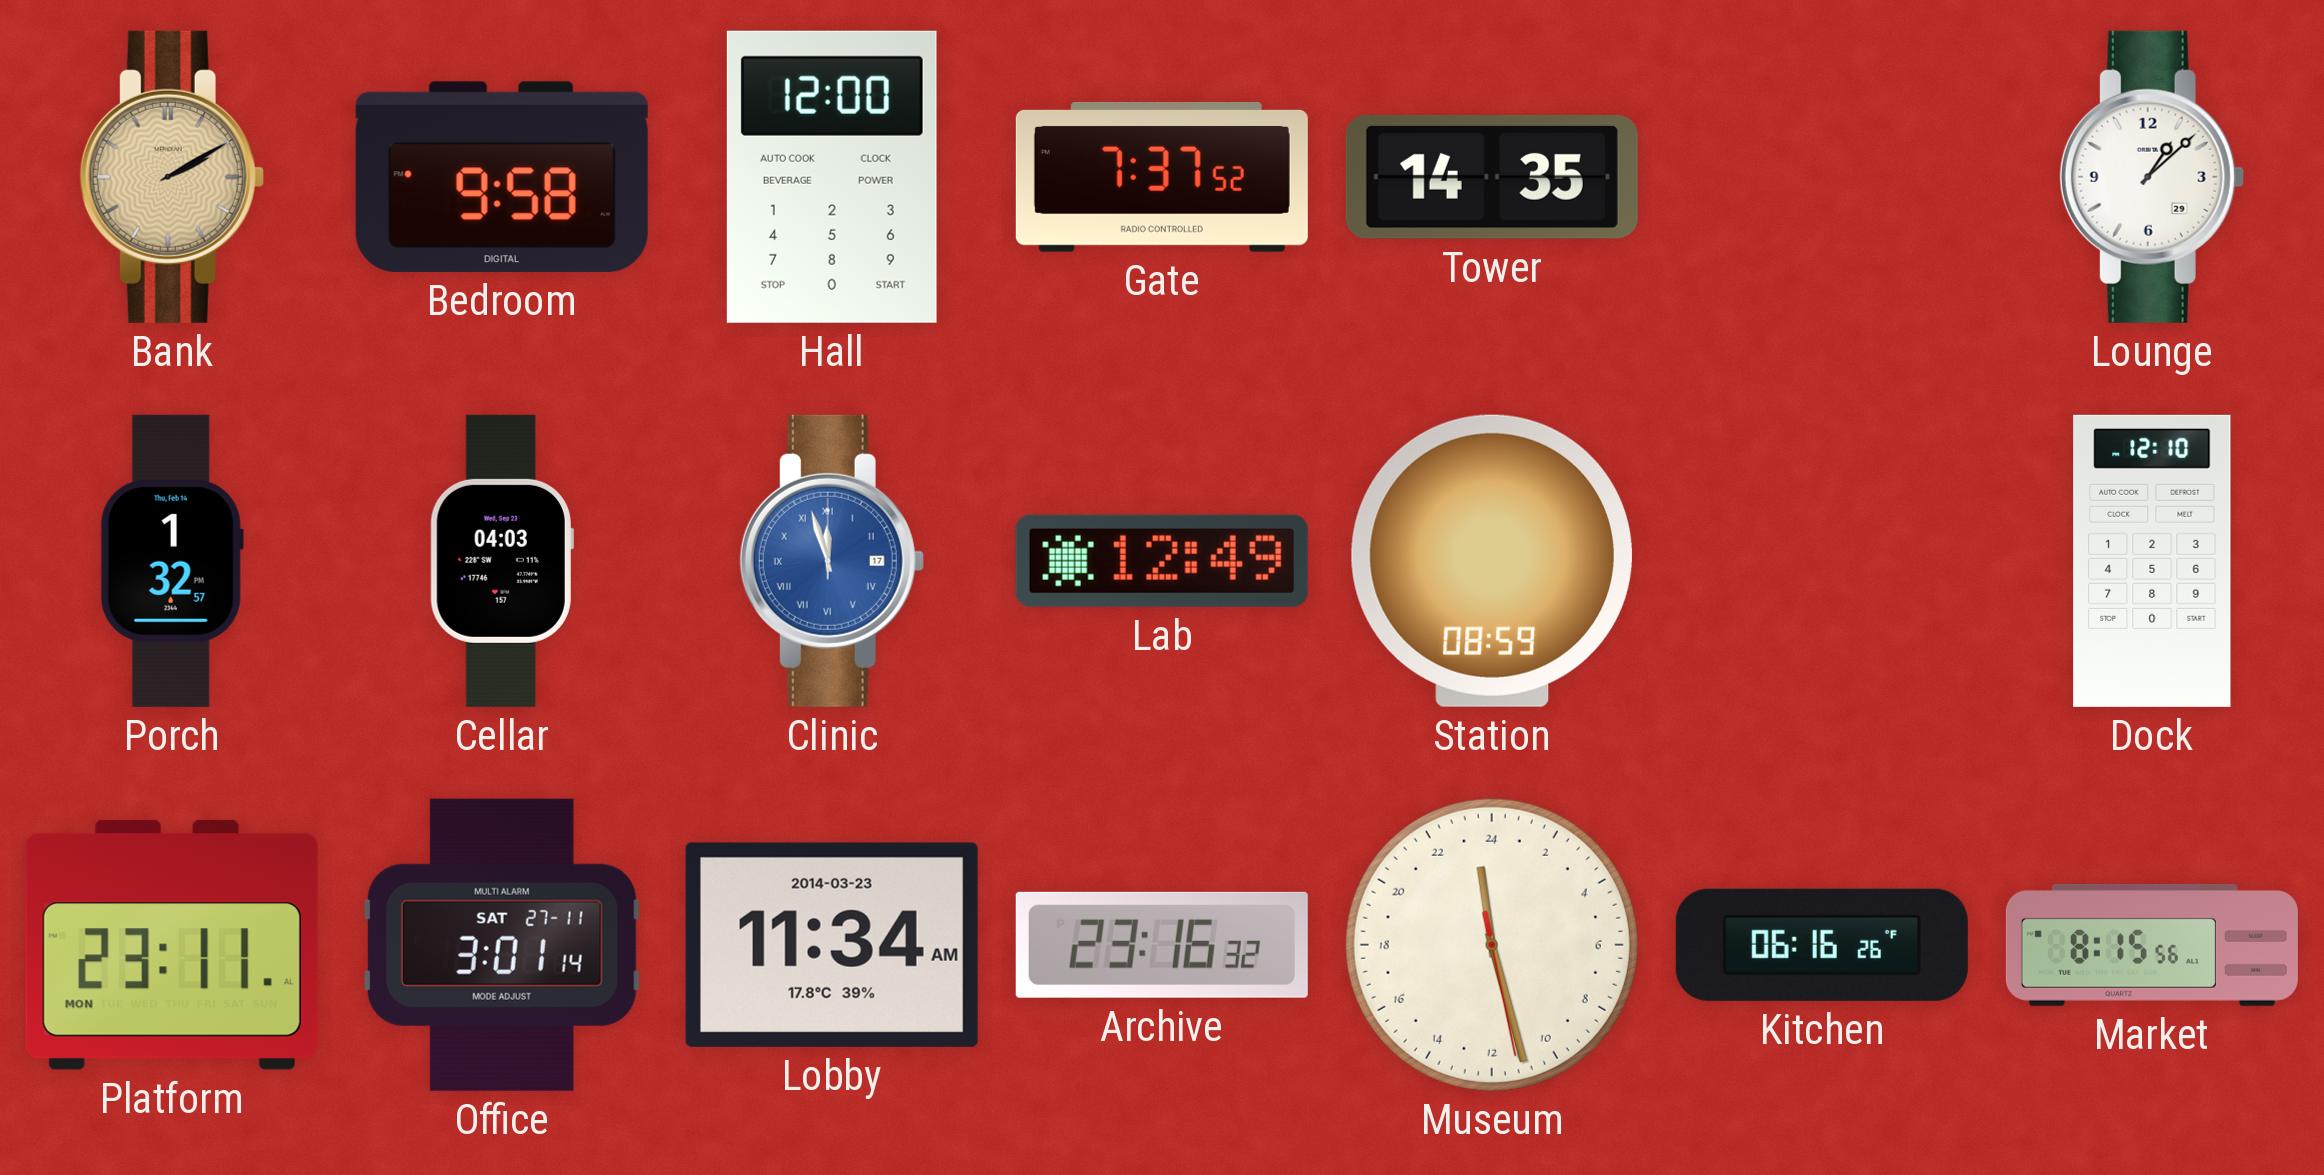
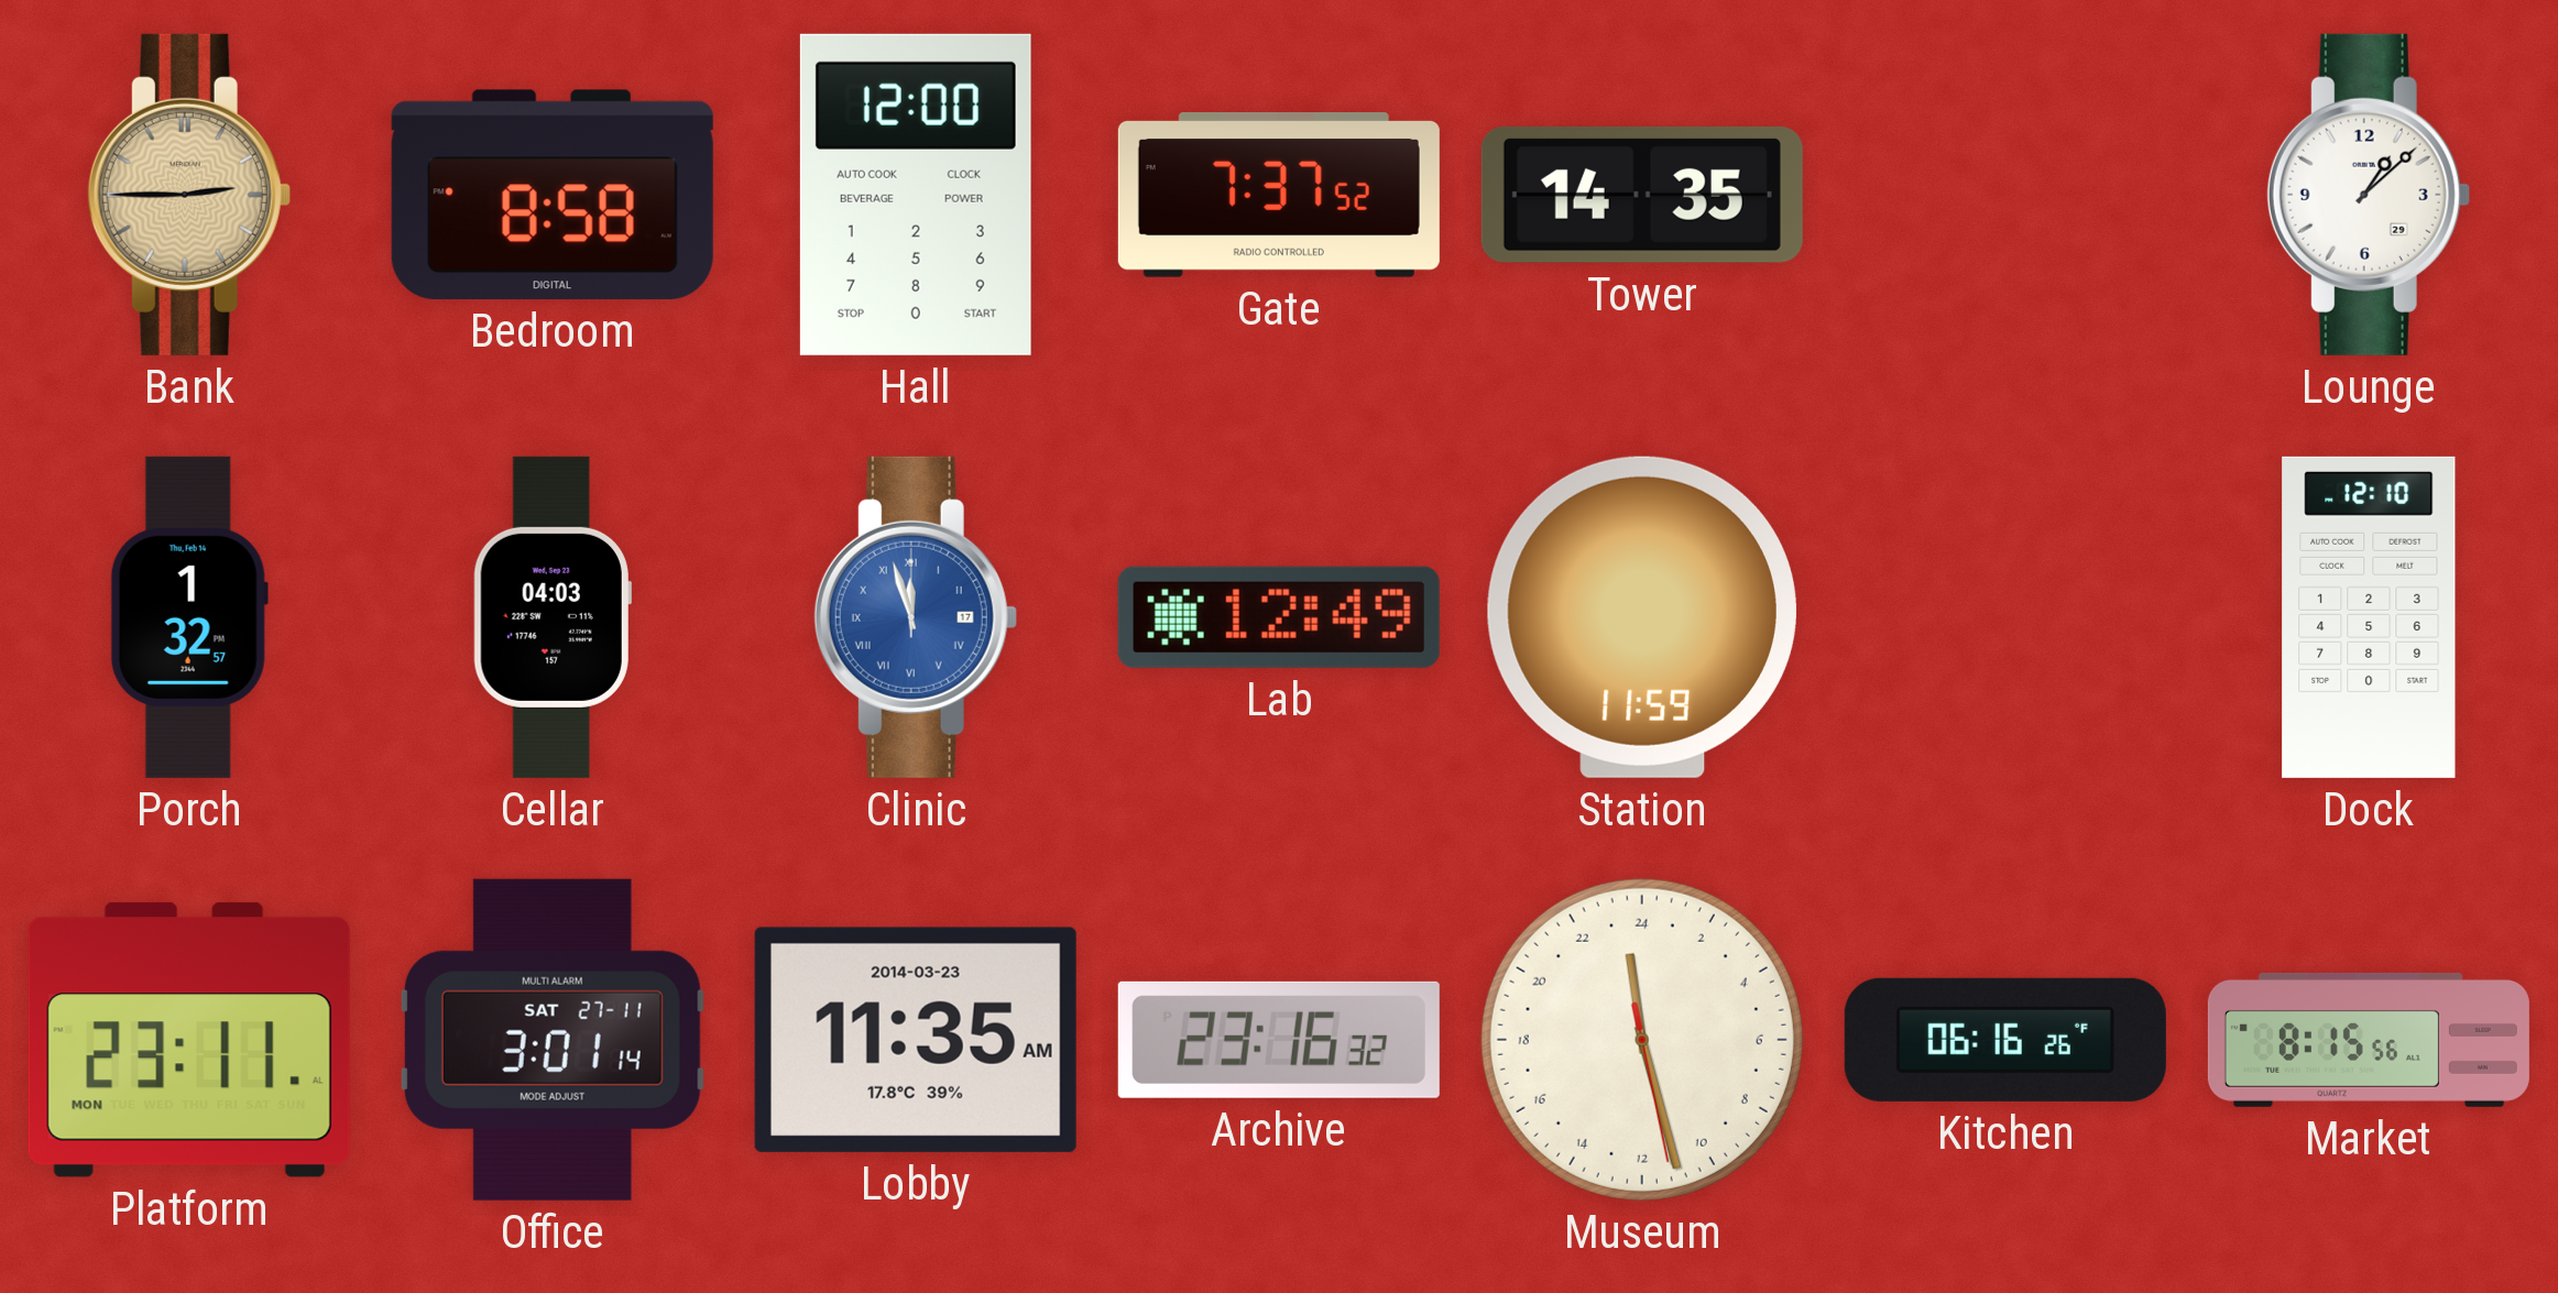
Bank: 2:10 -> 2:45
Bedroom: 9:58 -> 8:58
Station: 08:59 -> 11:59
Lobby: 11:34 -> 11:35
